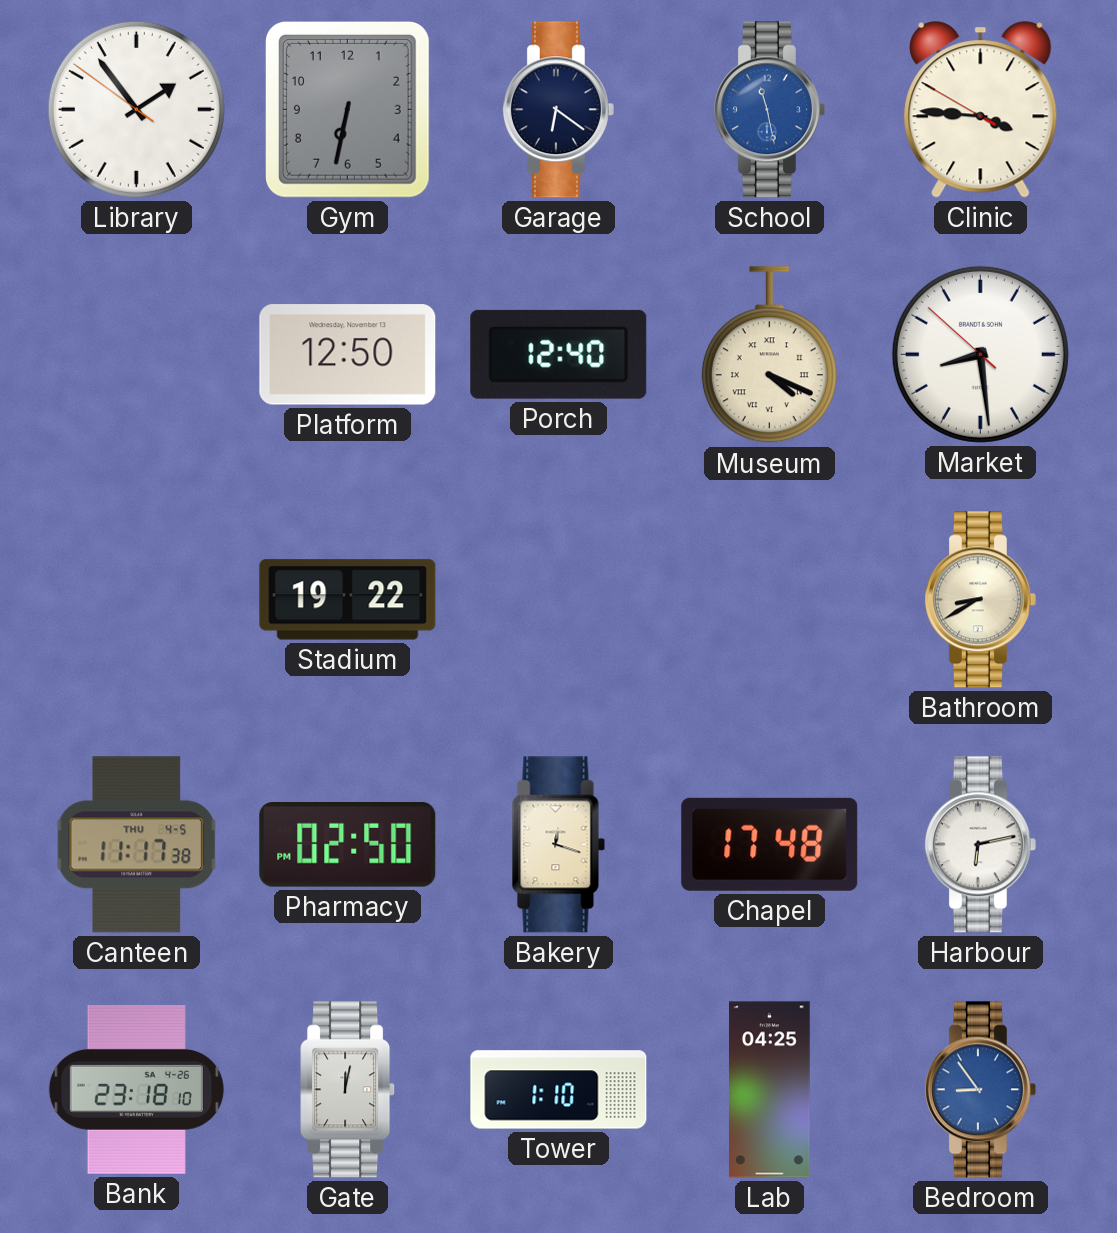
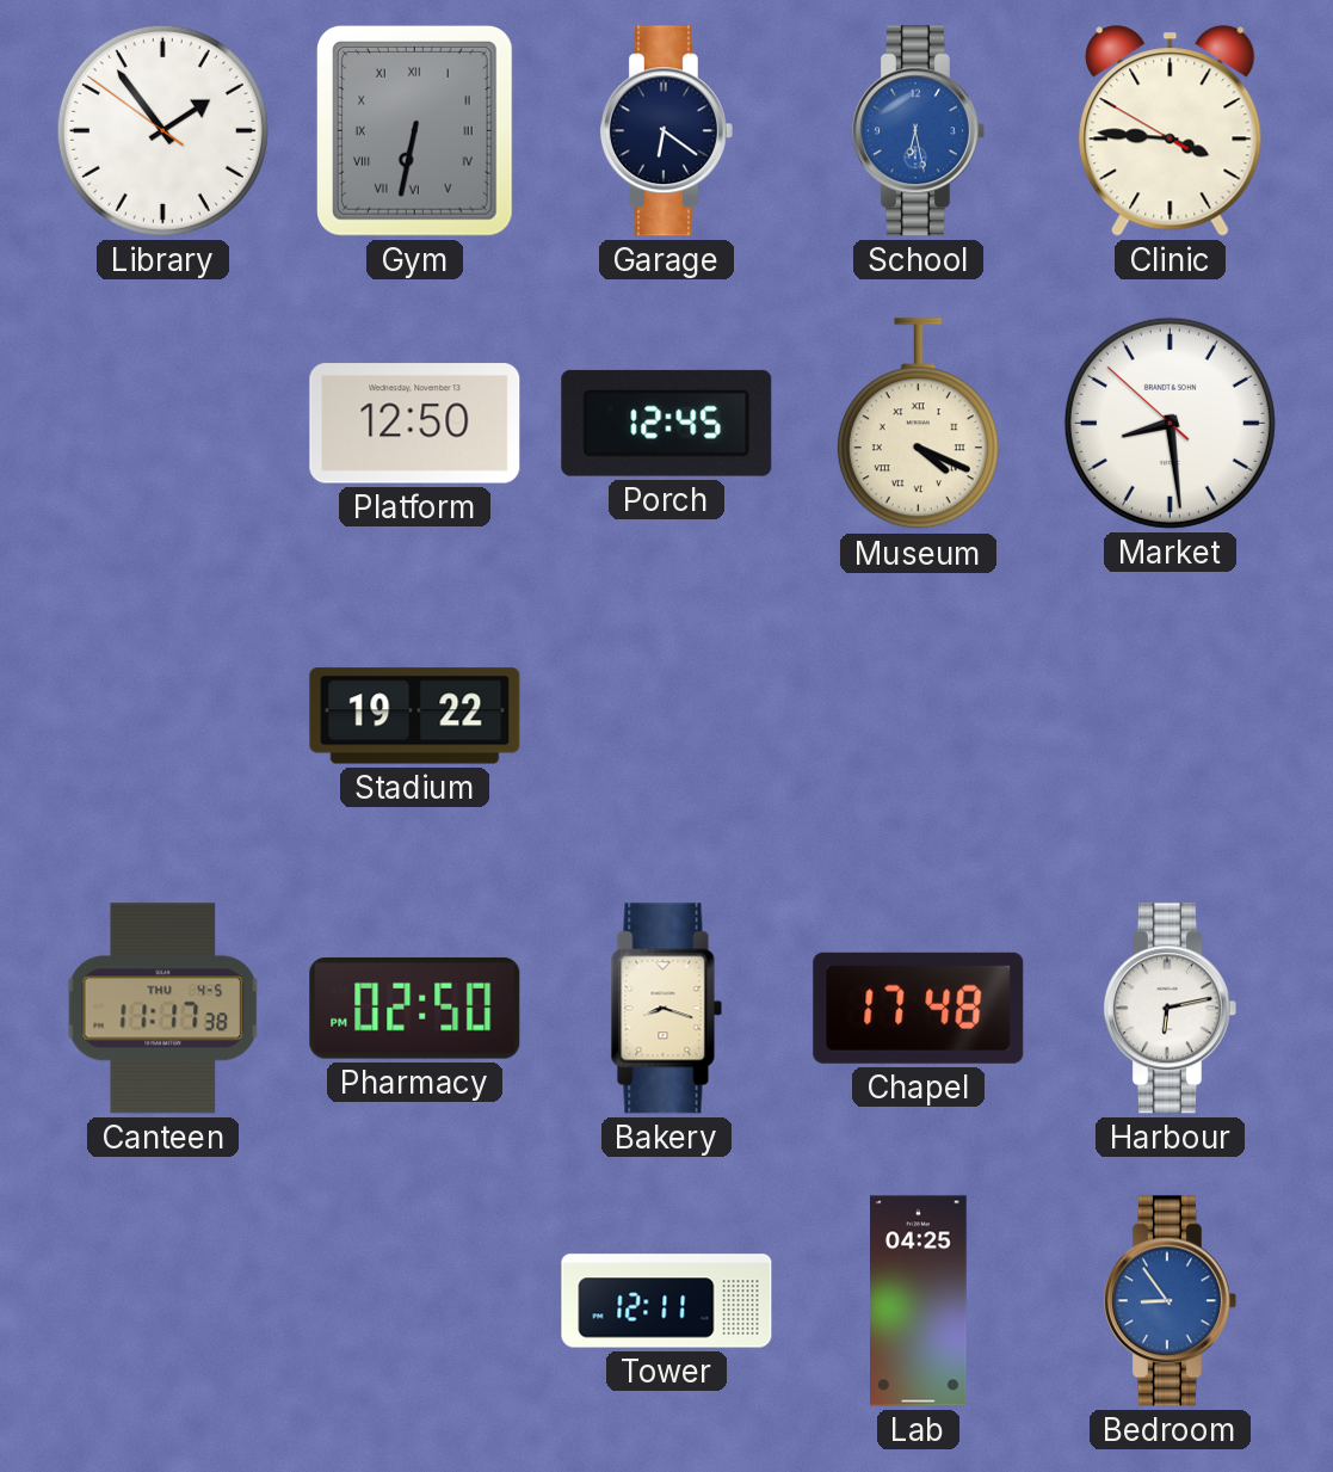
Gym numerals: Arabic -> Roman
School: 11:28 -> 6:28
Porch: 12:40 -> 12:45
Bathroom: 8:40 -> none
Bakery: 12:18 -> 8:18
Bank: 23:18 -> none
Gate: 12:02 -> none
Tower: 1:10 -> 12:11
